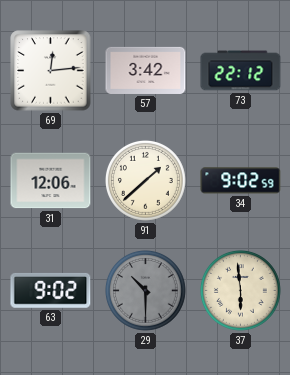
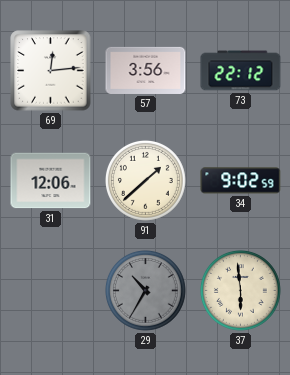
57: 3:42 -> 3:56
63: 9:02 -> none
29: 10:30 -> 10:35
